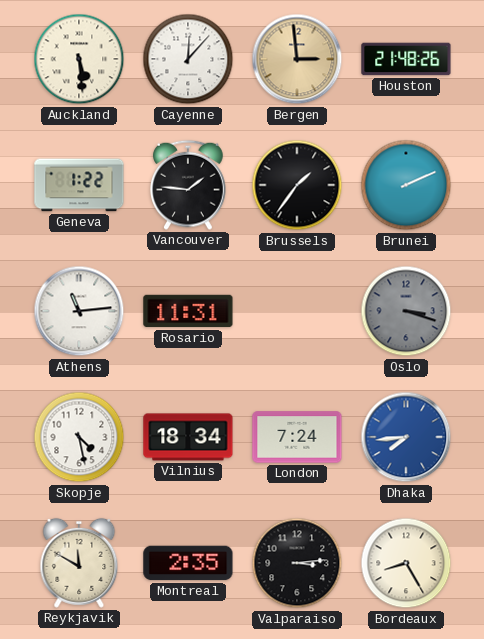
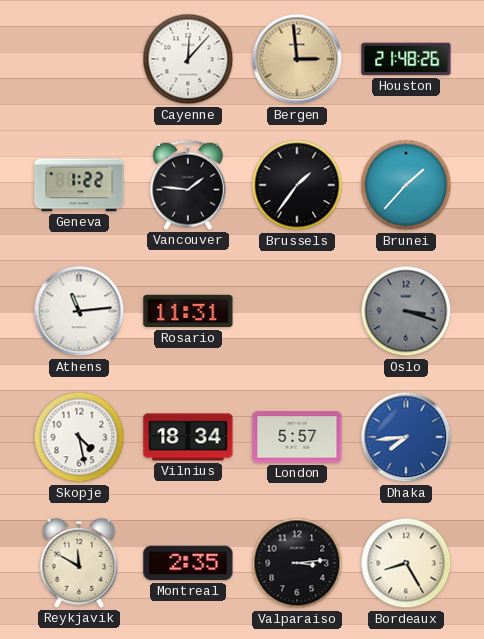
Auckland: 5:29 -> none
Brunei: 2:11 -> 1:37
London: 7:24 -> 5:57
